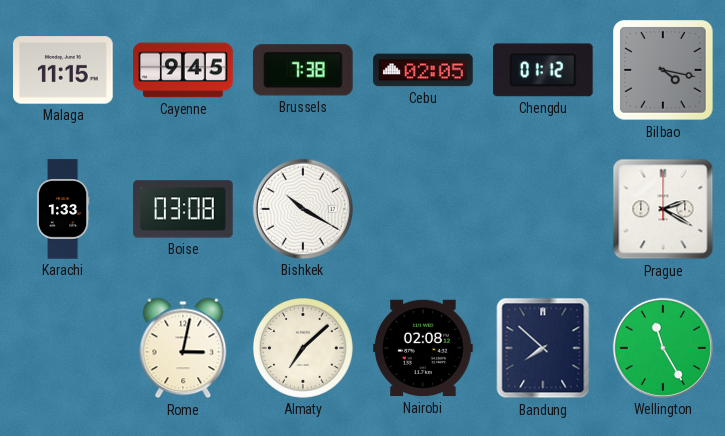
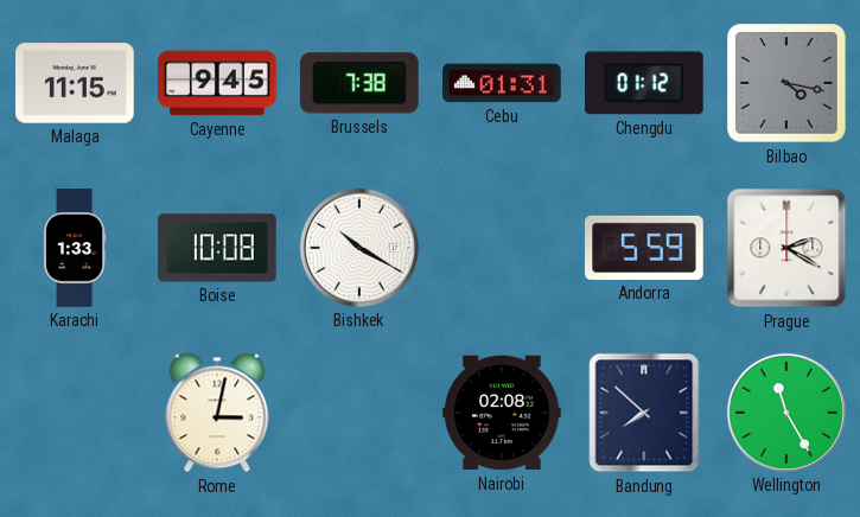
Cebu: 02:05 -> 01:31
Boise: 03:08 -> 10:08
Andorra: none -> 5:59
Almaty: 7:08 -> none
